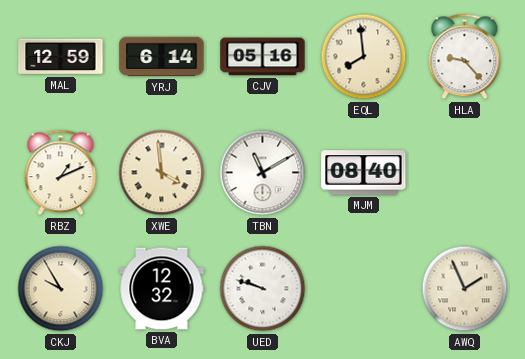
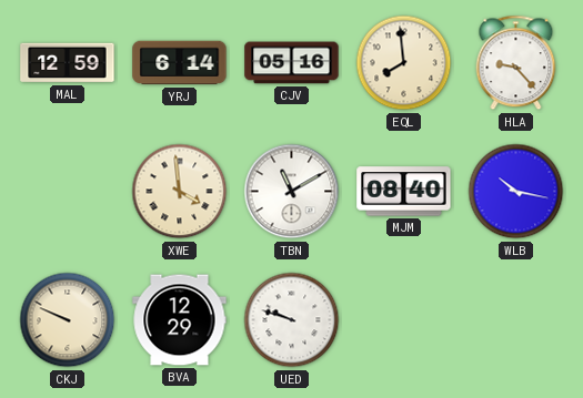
RBZ: 1:11 -> none
WLB: none -> 10:17
CKJ: 9:55 -> 9:49
BVA: 12:32 -> 12:29
AWQ: 1:56 -> none
